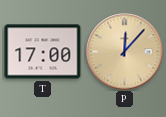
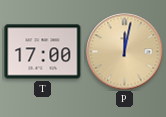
P: 12:07 -> 12:02
